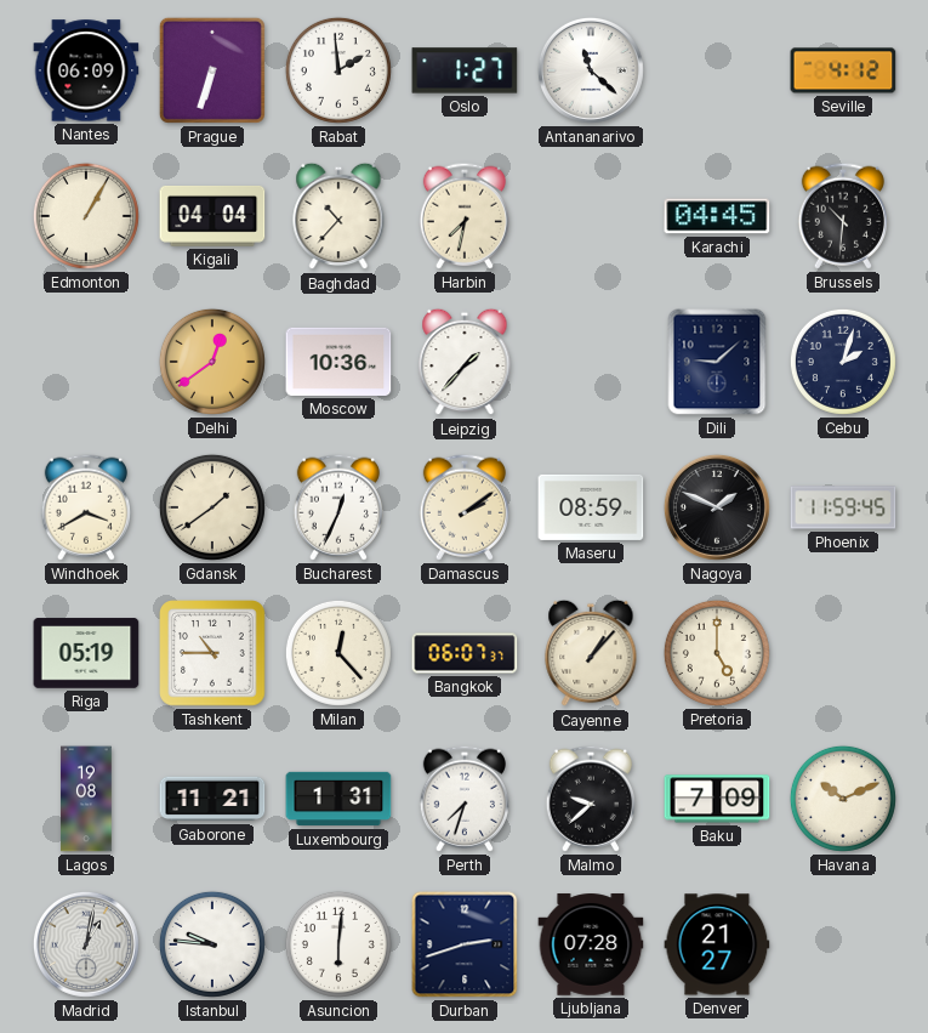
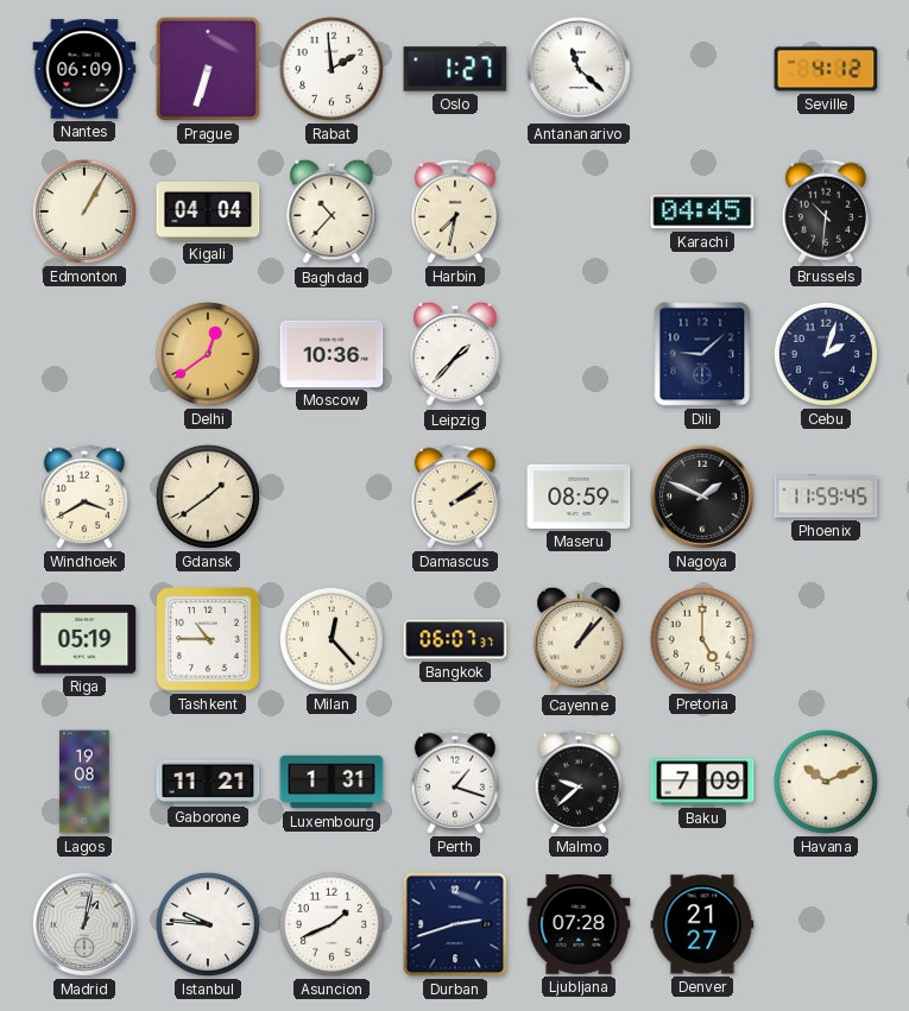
Bucharest: 12:34 -> none
Perth: 7:33 -> 1:18
Asuncion: 6:01 -> 1:41
